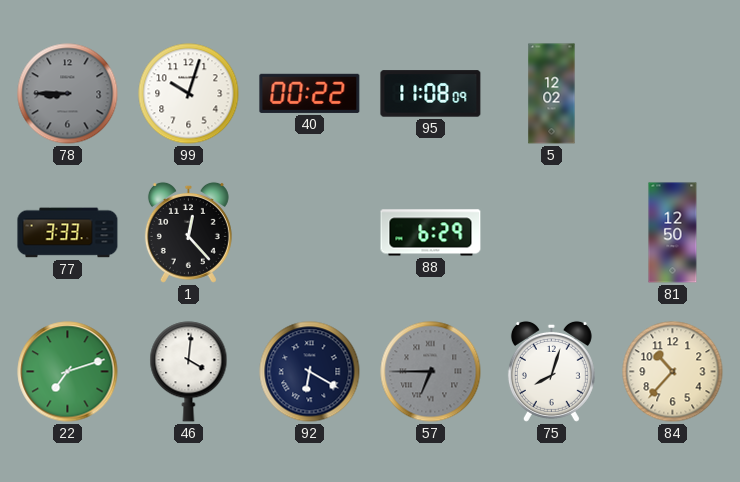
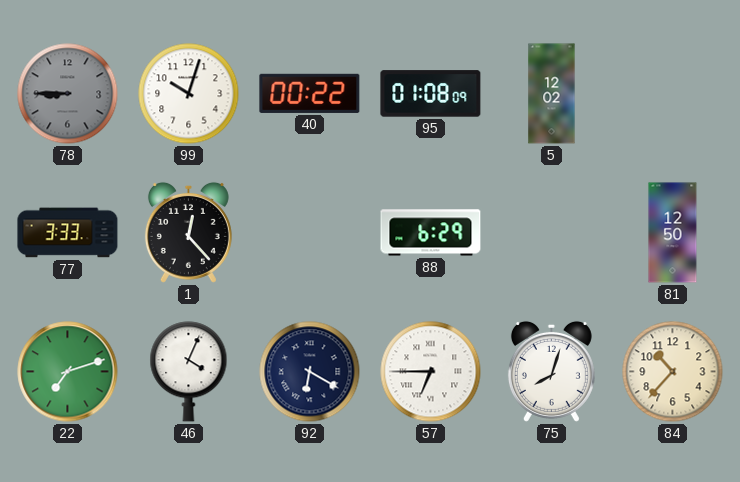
95: 11:08 -> 01:08
46: 4:01 -> 4:04
57 dial: grey -> white
